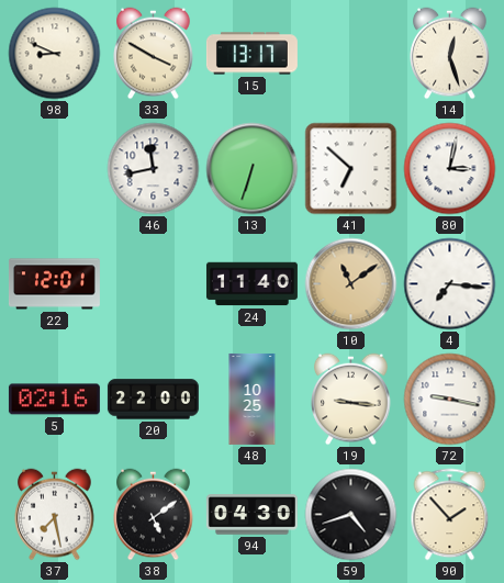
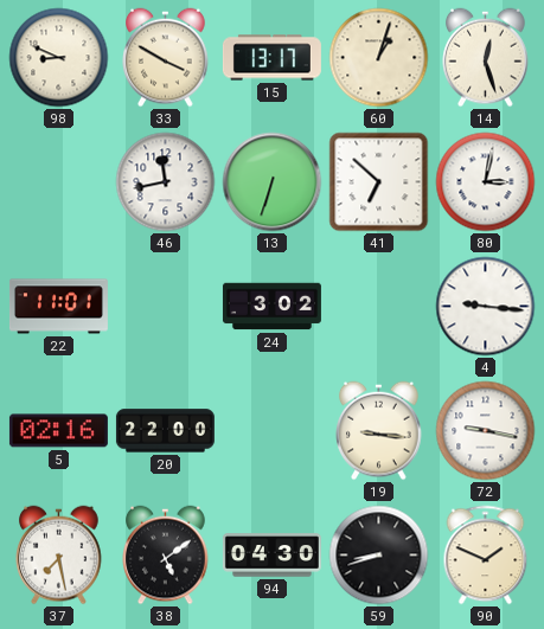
60: none -> 1:03
22: 12:01 -> 11:01
24: 11:40 -> 3:02
10: 11:09 -> none
4: 7:16 -> 9:16
48: 10:25 -> none
59: 4:42 -> 8:42
90: 1:53 -> 1:49
